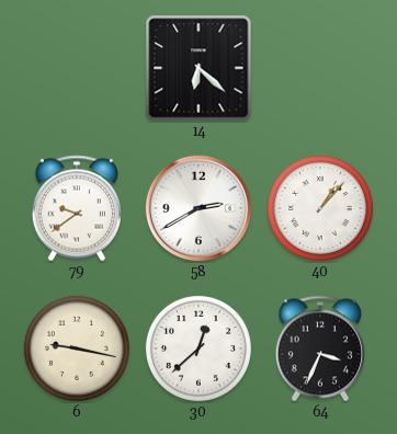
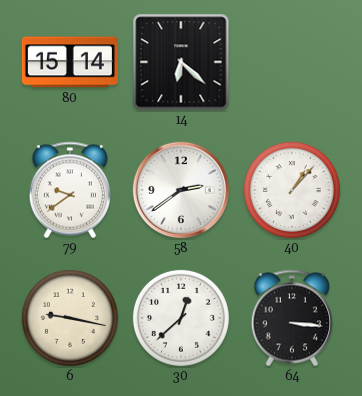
80: none -> 15:14
58: 2:40 -> 2:39
64: 3:34 -> 3:16
